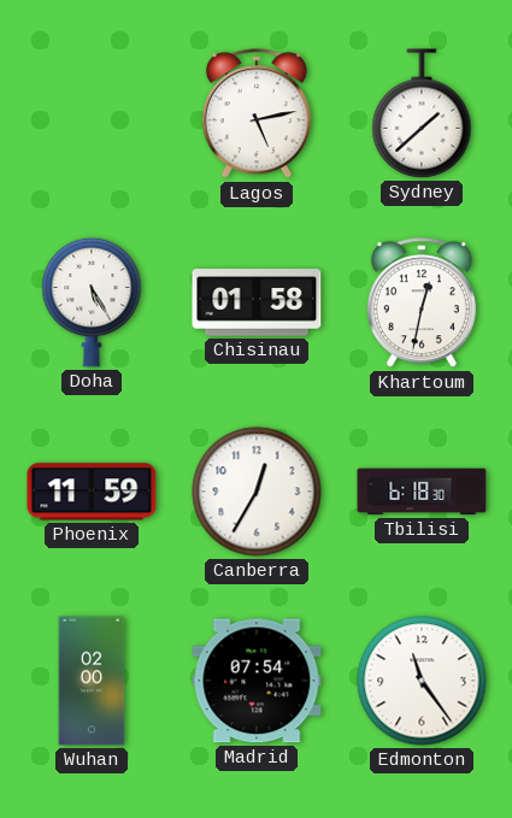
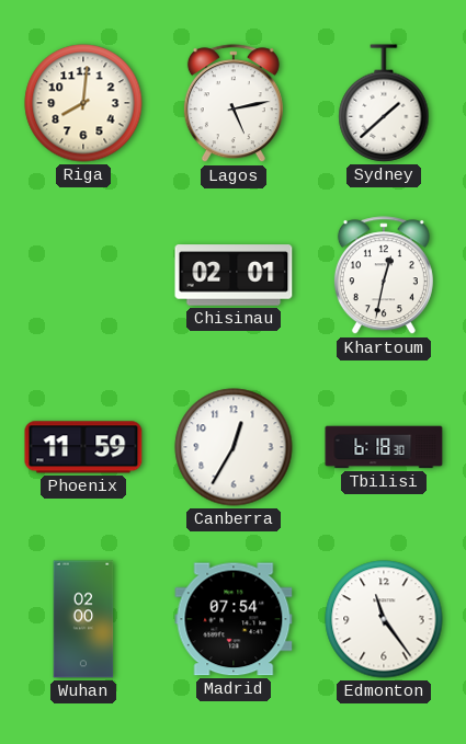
Riga: none -> 8:01
Doha: 5:25 -> none
Chisinau: 01:58 -> 02:01
